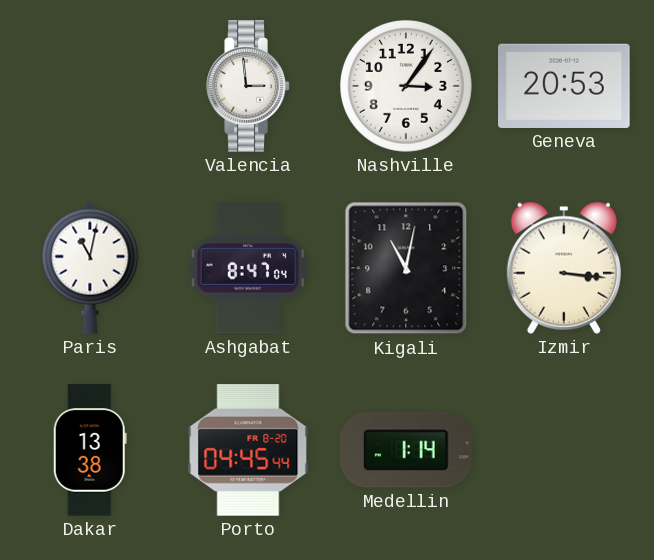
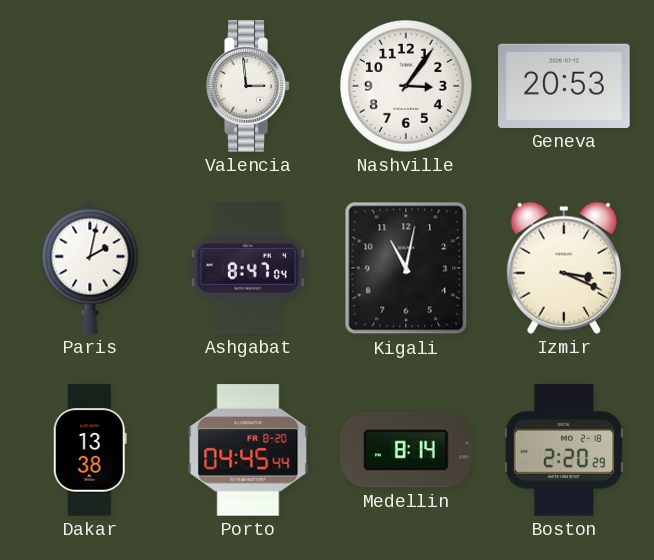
Paris: 11:02 -> 2:02
Izmir: 3:16 -> 3:19
Medellin: 1:14 -> 8:14
Boston: none -> 2:20
